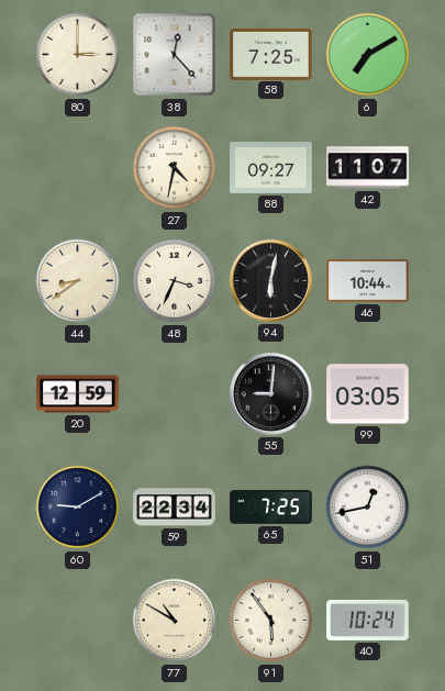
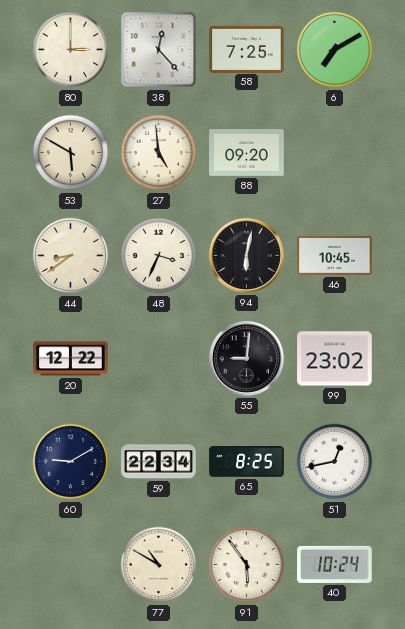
53: none -> 5:50
27: 4:32 -> 4:59
88: 09:27 -> 09:20
42: 11:07 -> none
46: 10:44 -> 10:45
20: 12:59 -> 12:22
99: 03:05 -> 23:02
65: 7:25 -> 8:25
